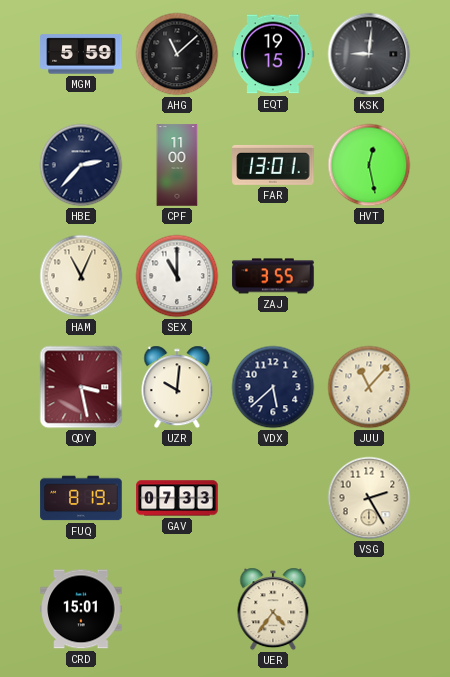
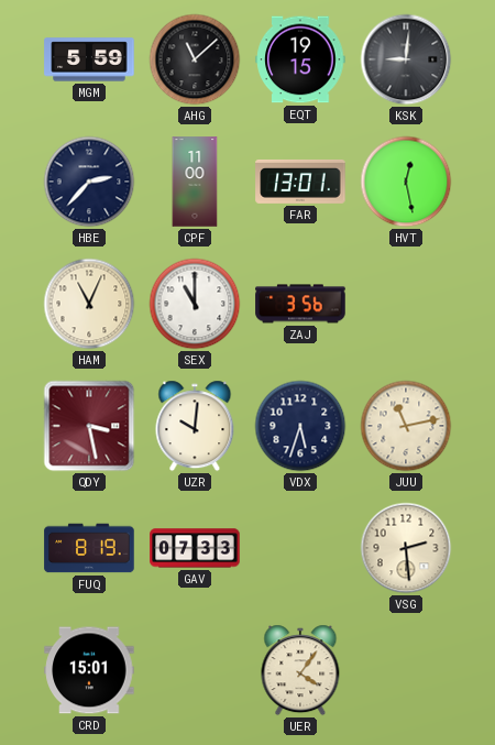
ZAJ: 3:55 -> 3:56
VDX: 5:38 -> 5:33
JUU: 11:07 -> 11:13
VSG: 2:25 -> 2:29
UER: 4:36 -> 4:06
